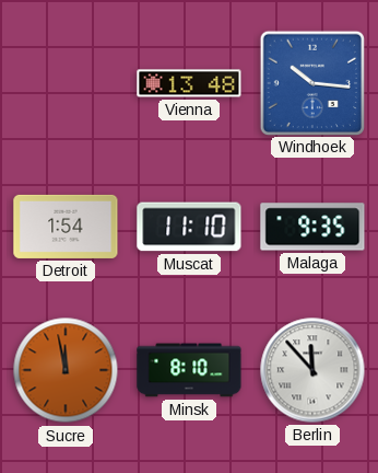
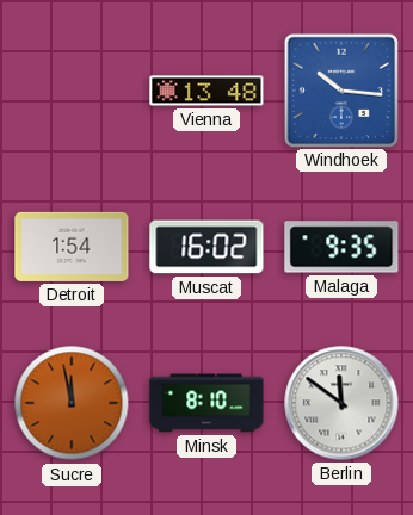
Muscat: 11:10 -> 16:02
Berlin: 11:53 -> 11:51
